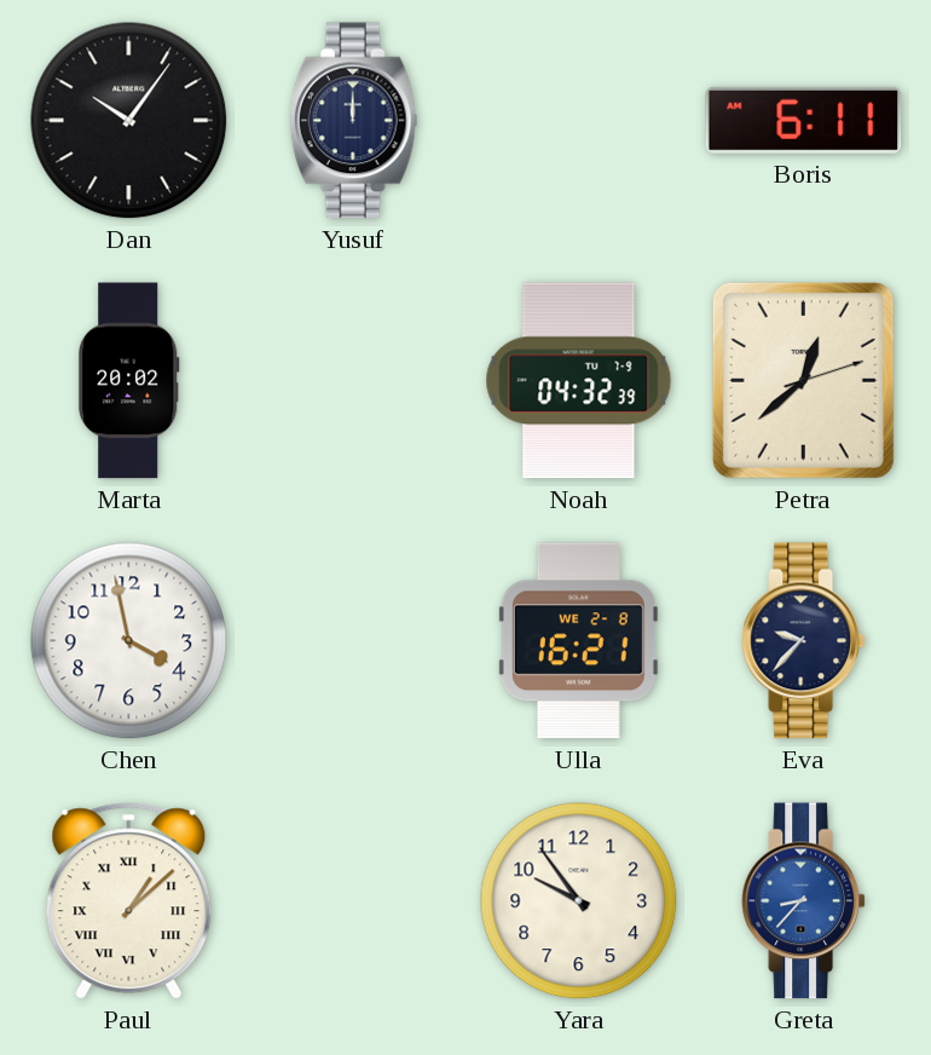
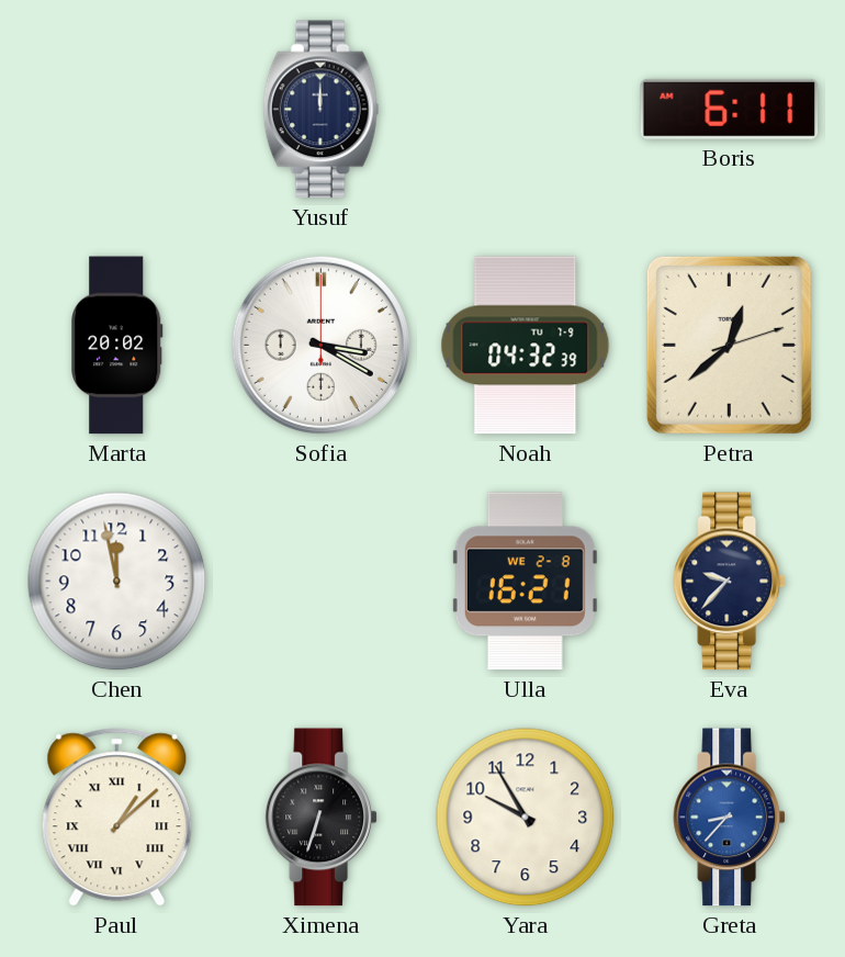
Dan: 10:06 -> none
Sofia: none -> 3:20
Chen: 3:58 -> 11:58
Ximena: none -> 6:33
Yara: 9:54 -> 9:55
